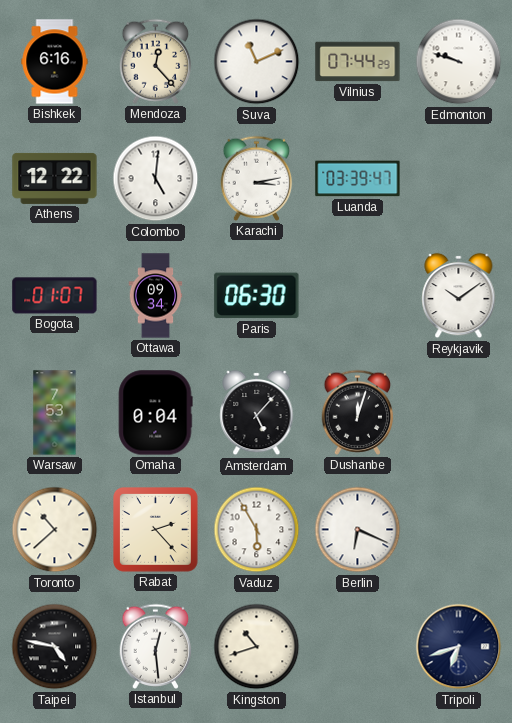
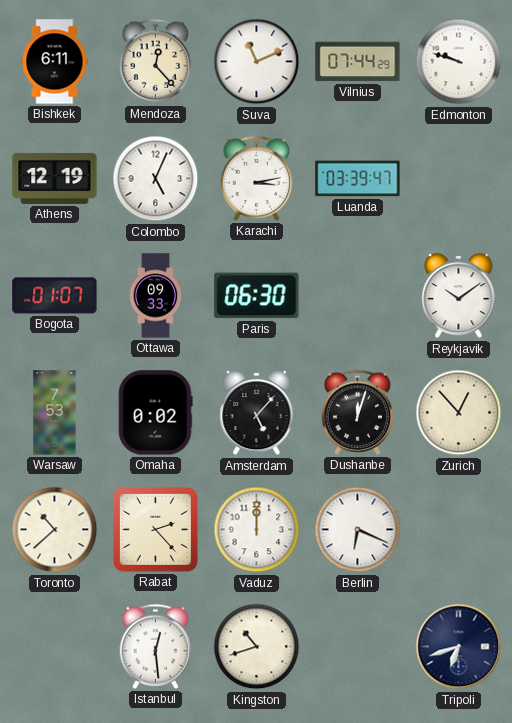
Bishkek: 6:16 -> 6:11
Athens: 12:22 -> 12:19
Colombo: 5:01 -> 5:04
Ottawa: 09:34 -> 09:33
Omaha: 0:04 -> 0:02
Zurich: none -> 12:53
Vaduz: 5:55 -> 12:00
Taipei: 4:47 -> none
